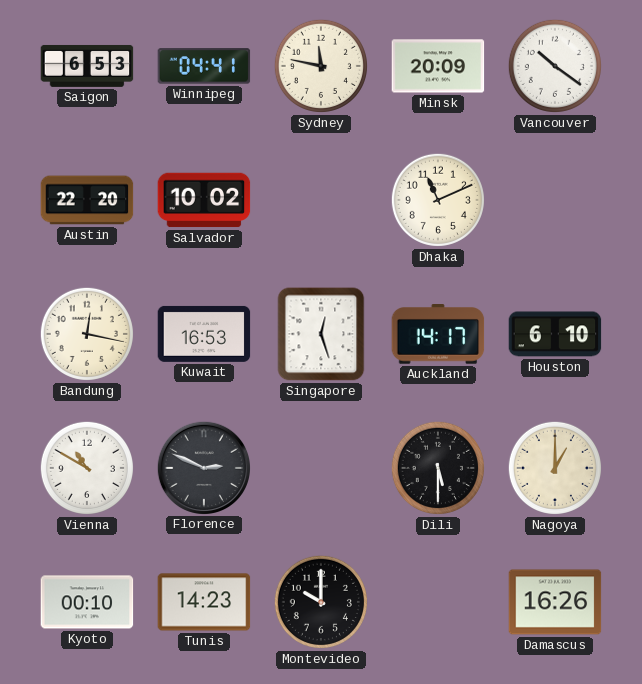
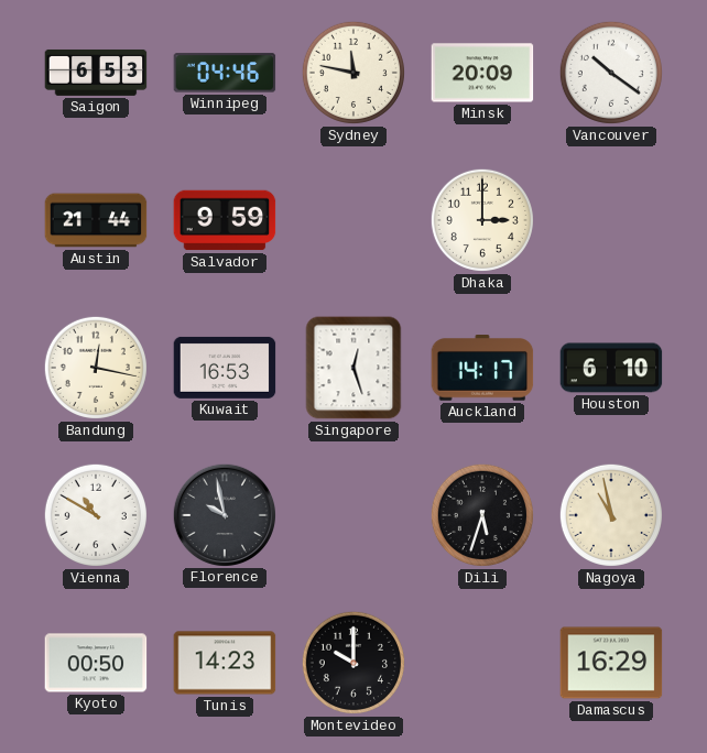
Winnipeg: 04:41 -> 04:46
Austin: 22:20 -> 21:44
Salvador: 10:02 -> 9:59
Dhaka: 11:11 -> 3:00
Florence: 2:49 -> 9:58
Dili: 5:30 -> 5:33
Nagoya: 1:00 -> 10:58
Kyoto: 00:10 -> 00:50
Damascus: 16:26 -> 16:29
